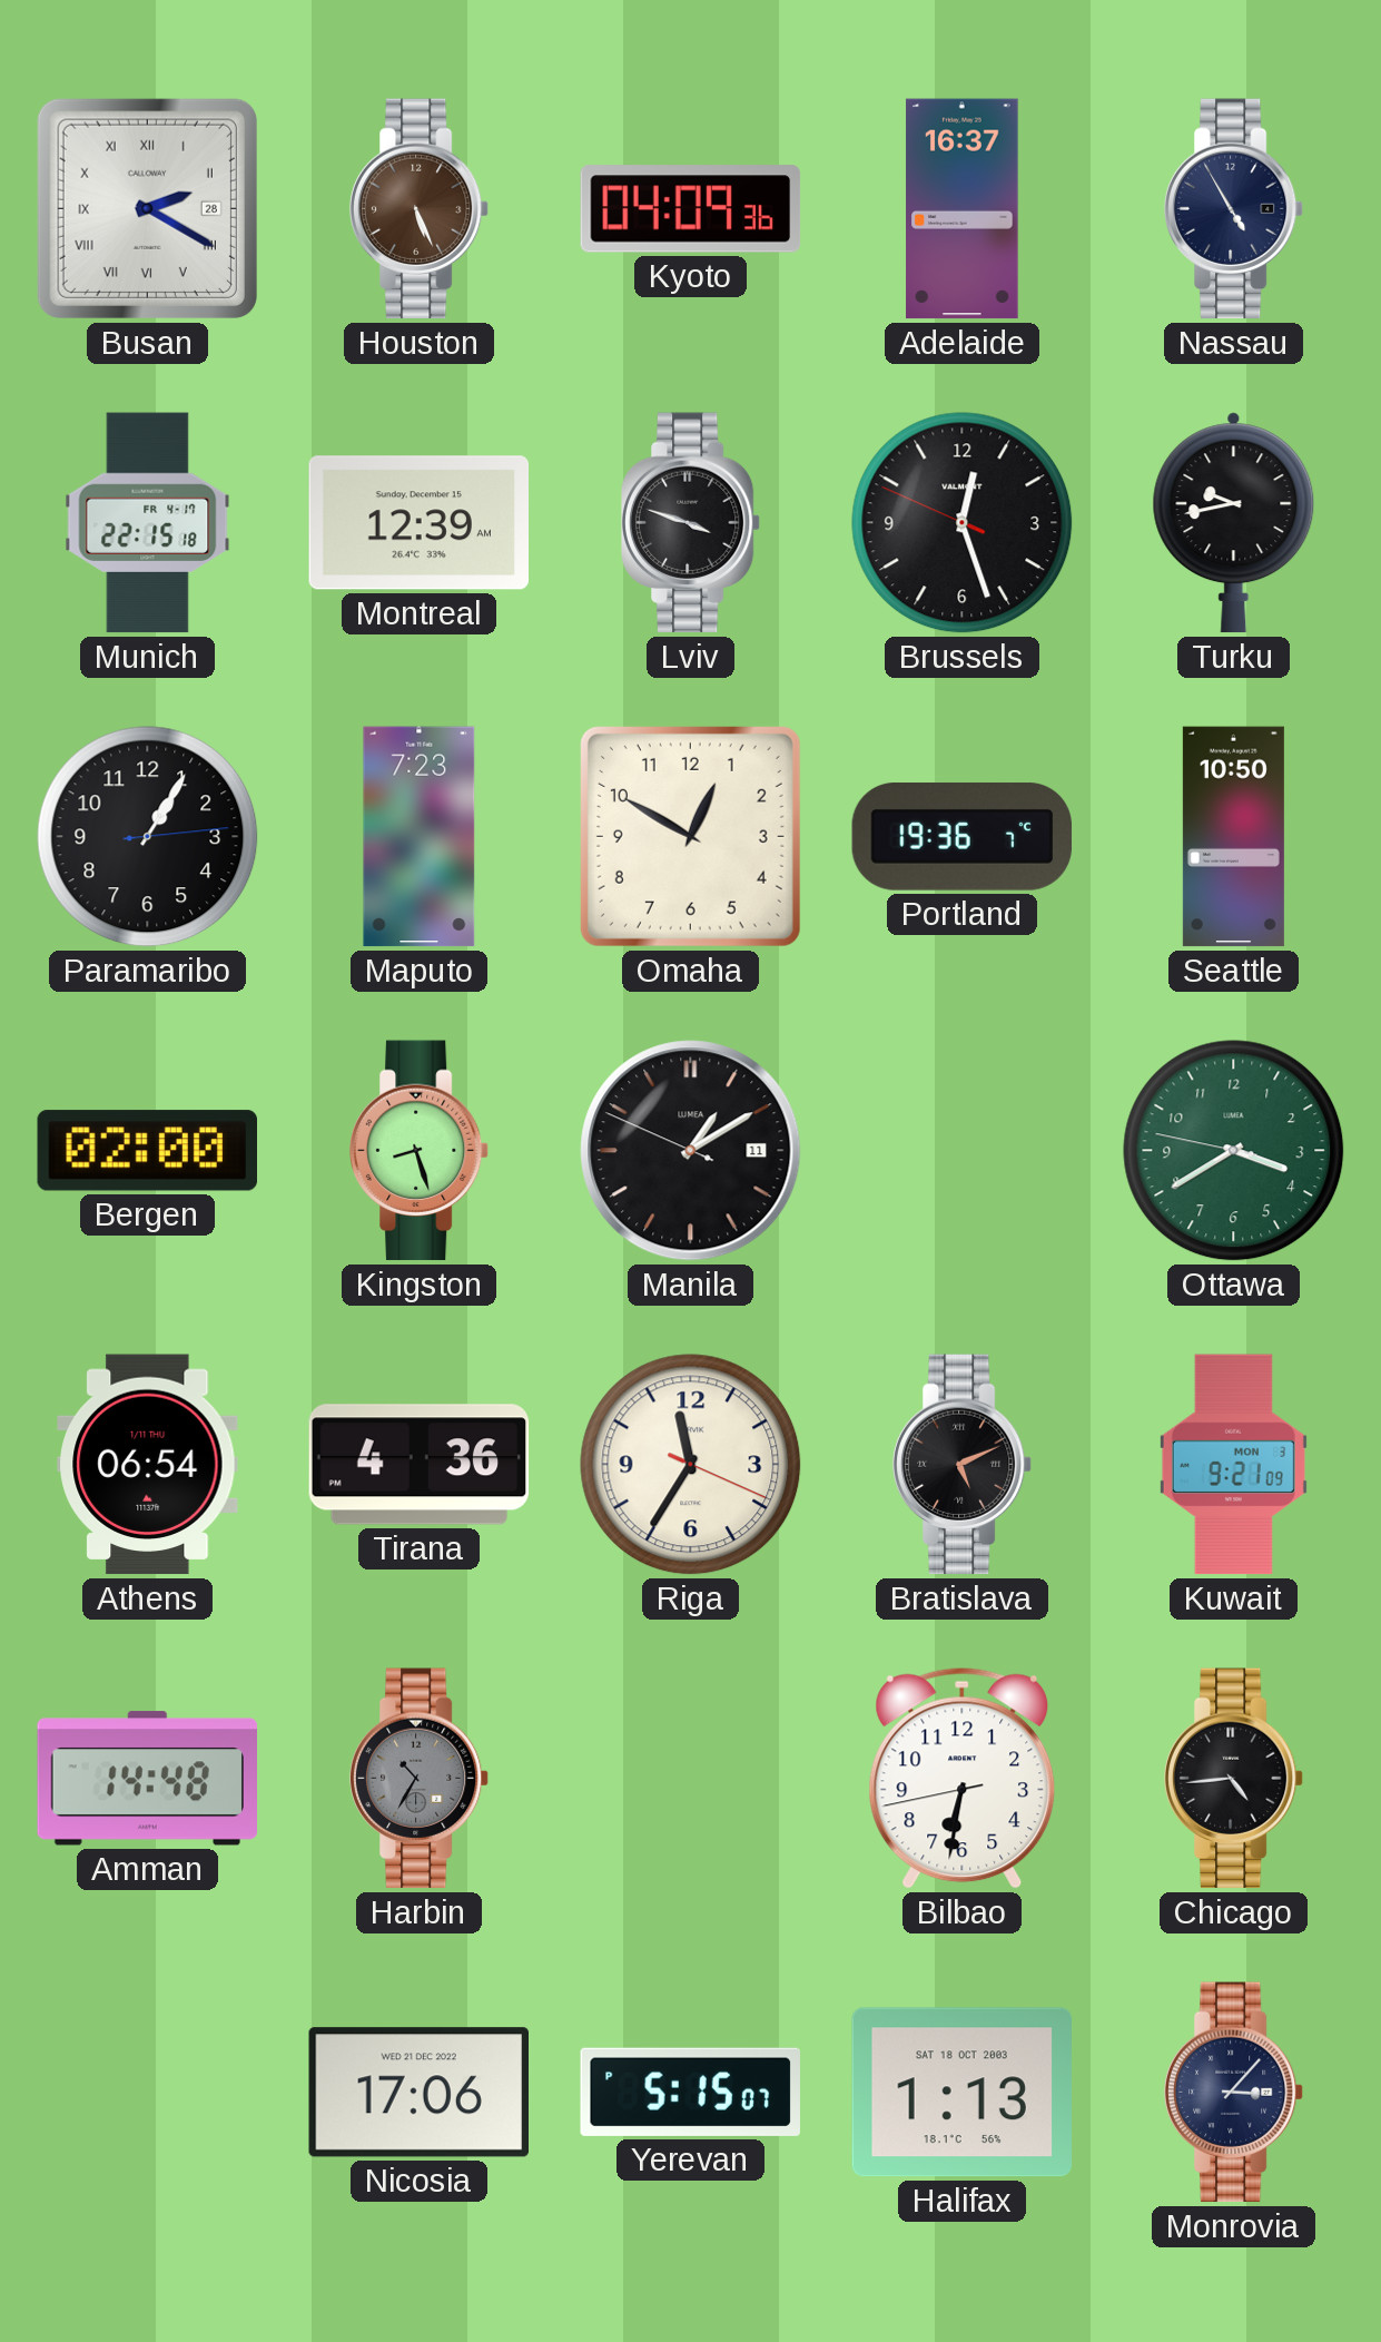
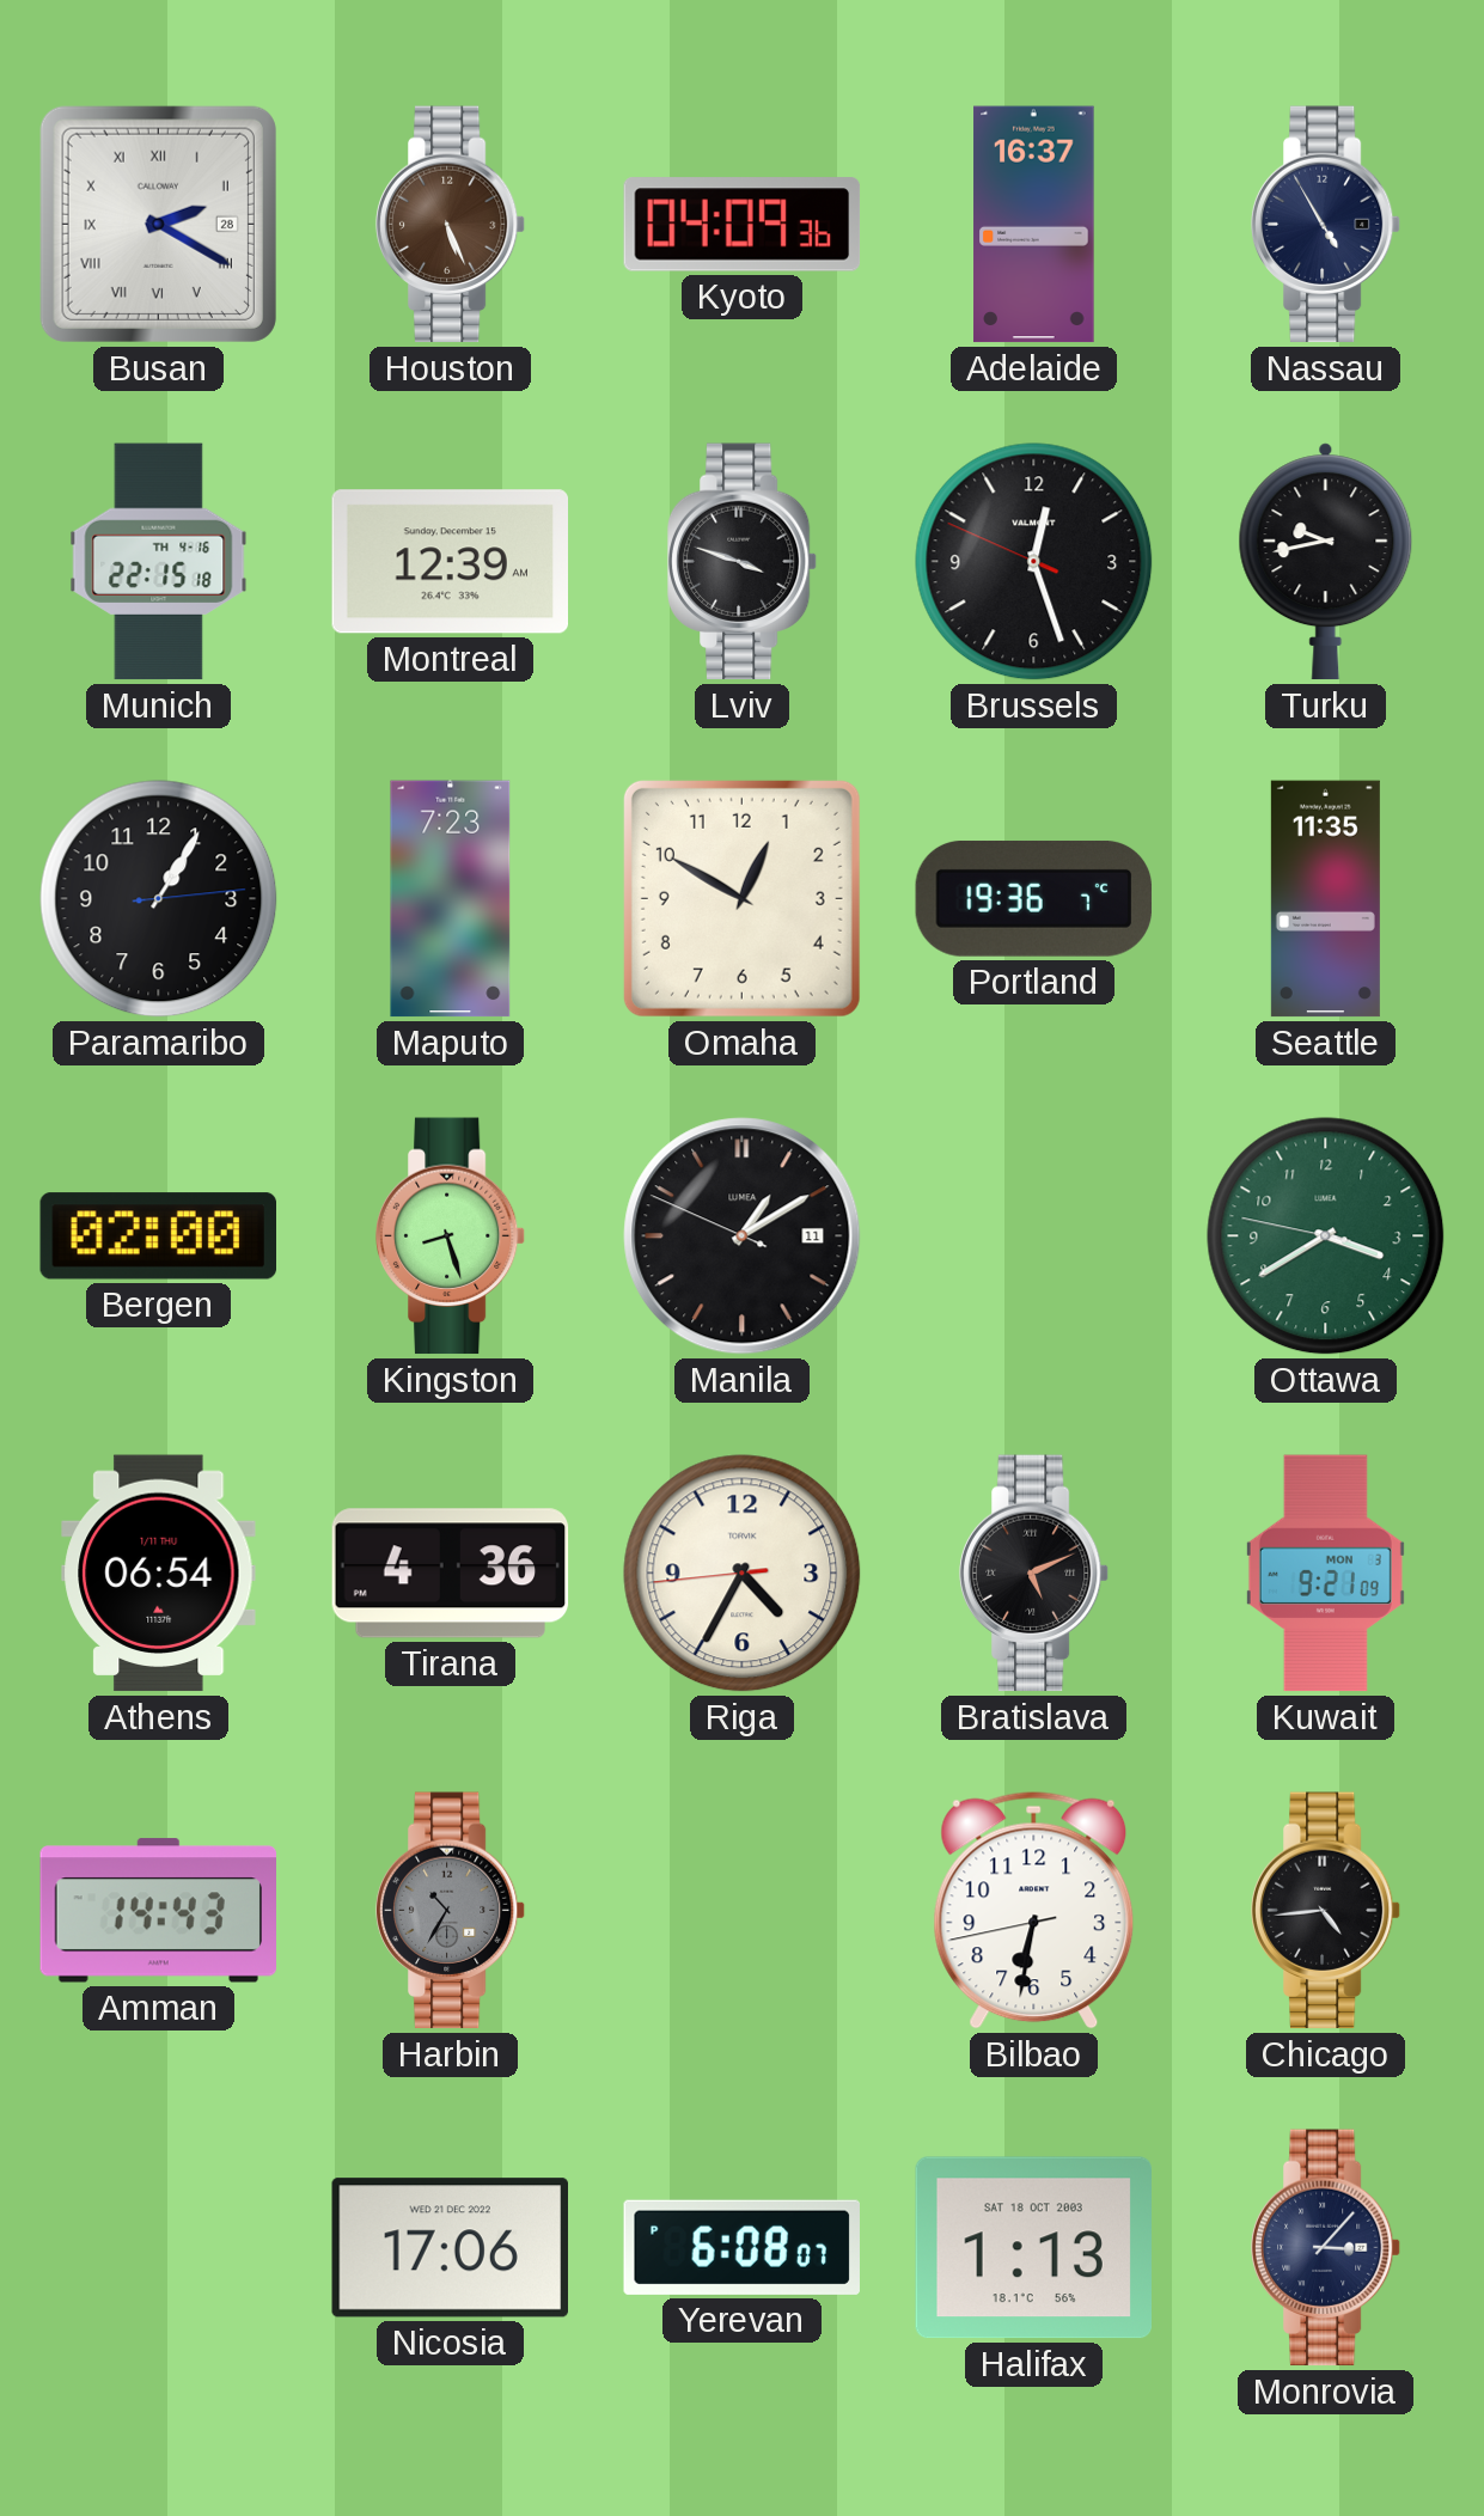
Munich date: FR 4-17 -> TH 4-16
Seattle: 10:50 -> 11:35
Riga: 11:35 -> 4:34
Amman: 14:48 -> 14:43
Yerevan: 5:15 -> 6:08
